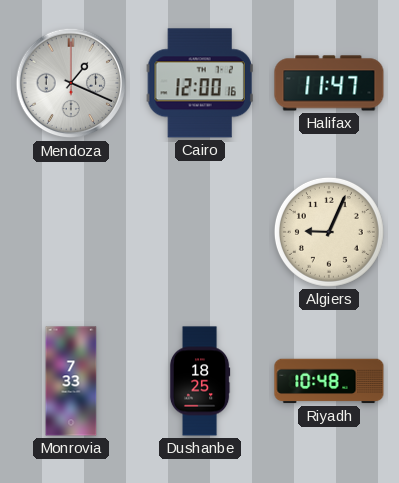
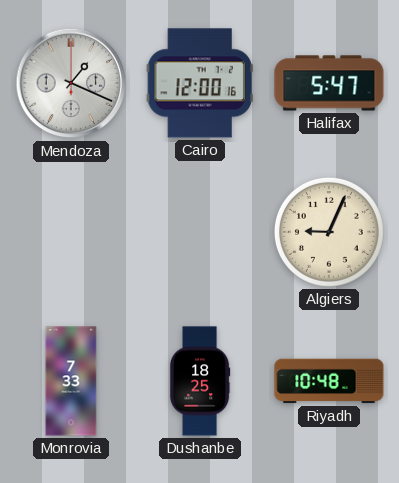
Halifax: 11:47 -> 5:47
